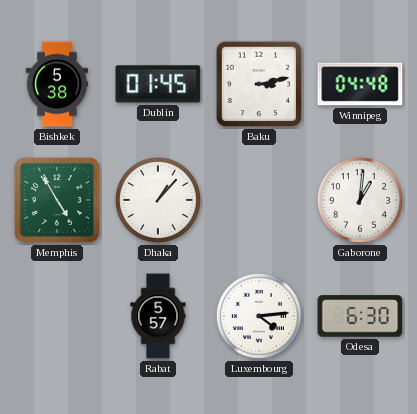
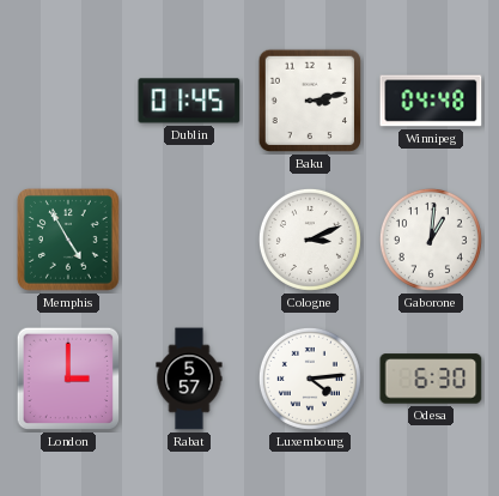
Bishkek: 5:38 -> none
Dhaka: 1:07 -> none
Cologne: none -> 3:11
London: none -> 3:00
